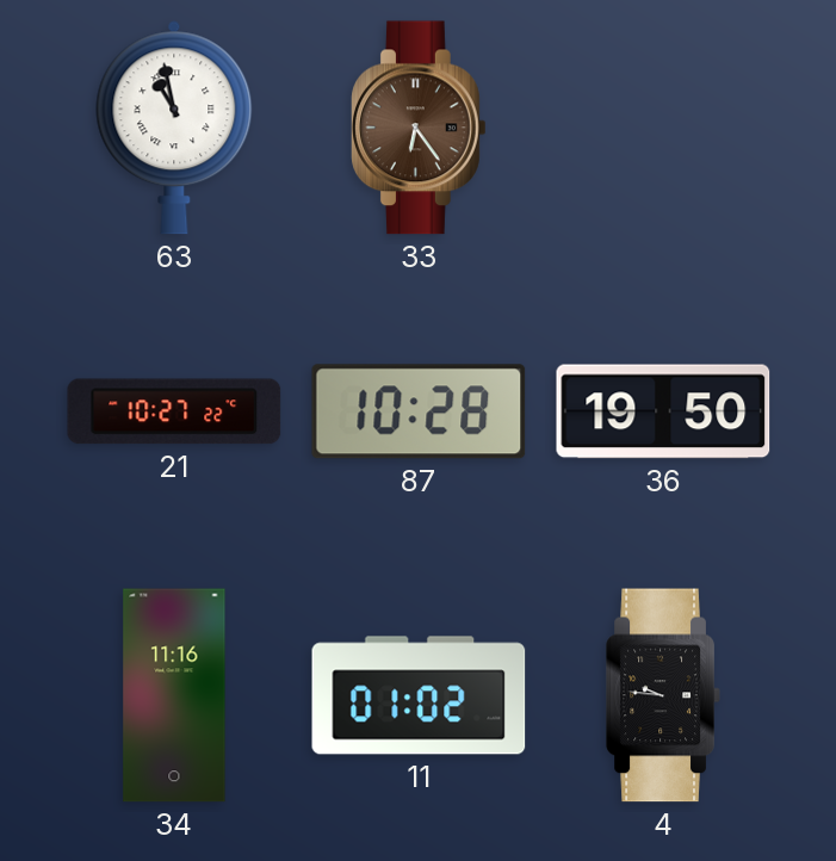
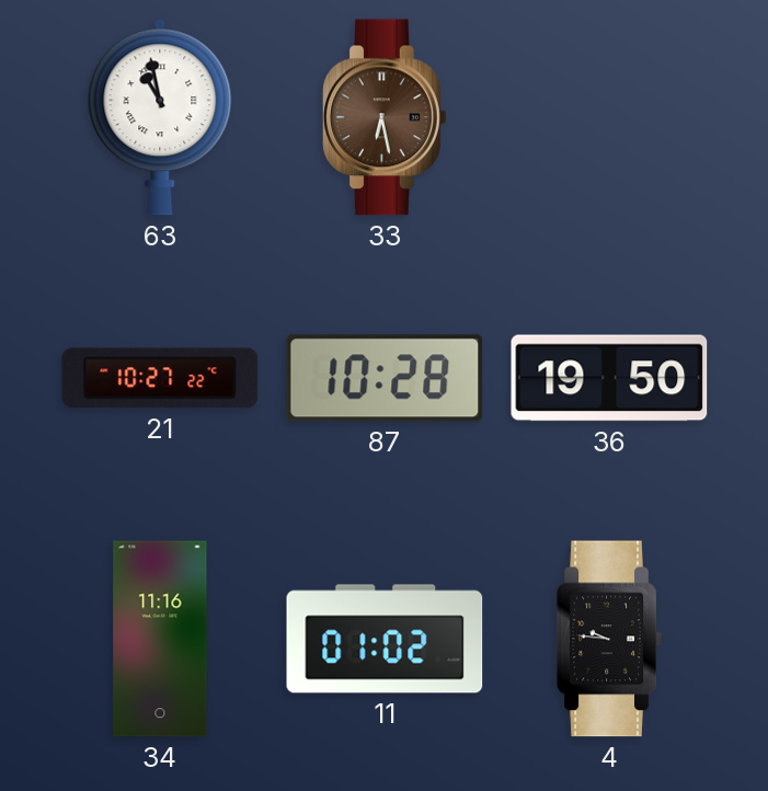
33: 6:24 -> 6:28
